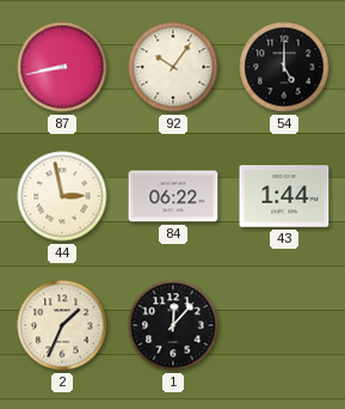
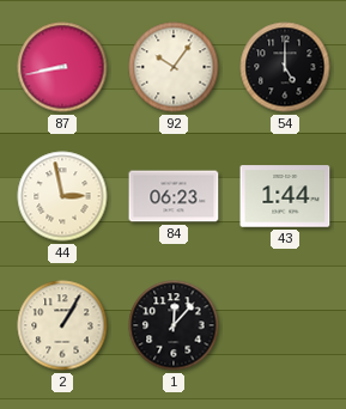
84: 06:22 -> 06:23
2: 1:34 -> 1:05
